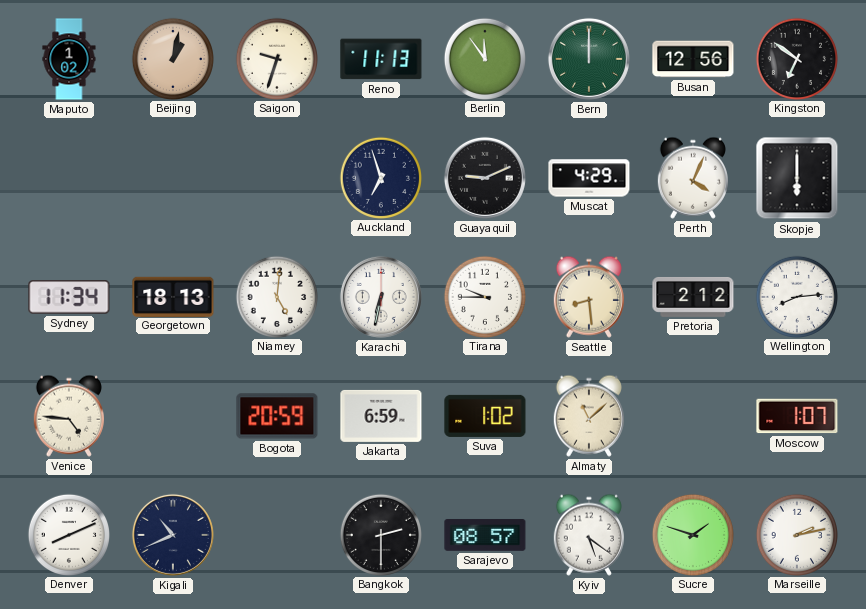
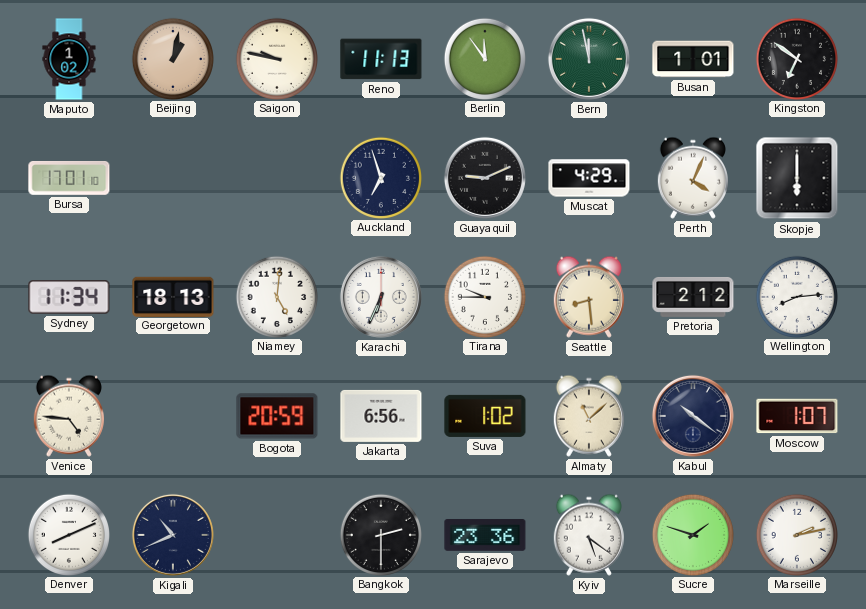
Saigon: 9:33 -> 9:47
Bern: 12:00 -> 11:58
Busan: 12:56 -> 1:01
Bursa: none -> 17:01
Karachi: 6:32 -> 6:34
Jakarta: 6:59 -> 6:56
Kabul: none -> 10:21
Sarajevo: 08:57 -> 23:36
